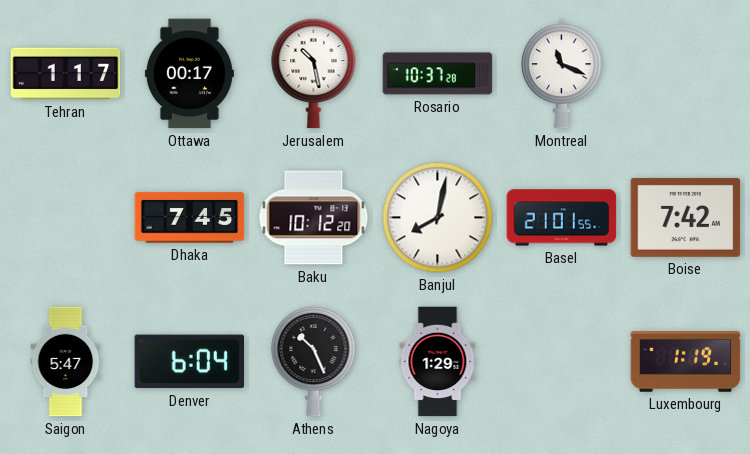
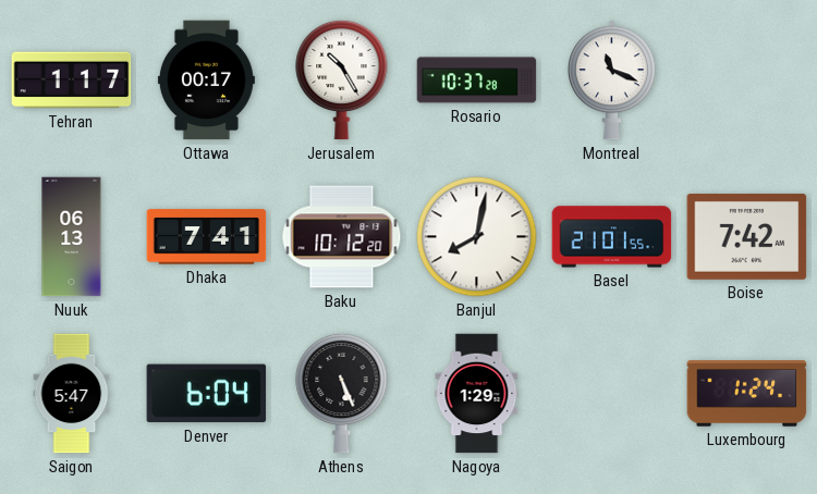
Jerusalem: 10:28 -> 10:25
Nuuk: none -> 06:13
Dhaka: 7:45 -> 7:41
Athens: 10:26 -> 5:26
Luxembourg: 1:19 -> 1:24
